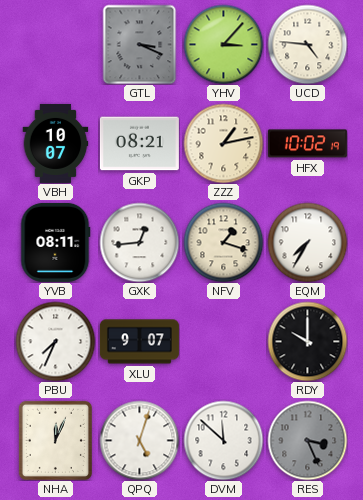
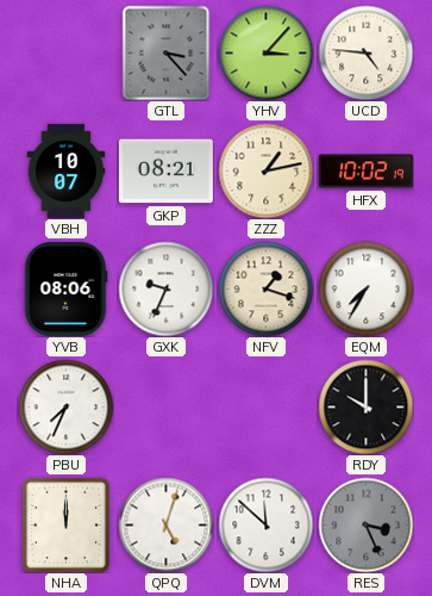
GTL: 3:19 -> 3:23
YVB: 08:11 -> 08:06
GXK: 12:44 -> 9:34
XLU: 9:07 -> none
NHA: 12:04 -> 12:00
